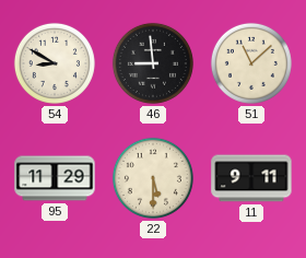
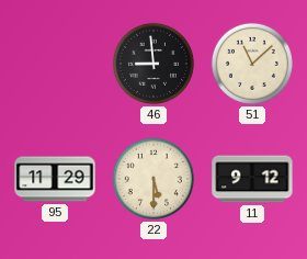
54: 8:50 -> none
11: 9:11 -> 9:12
